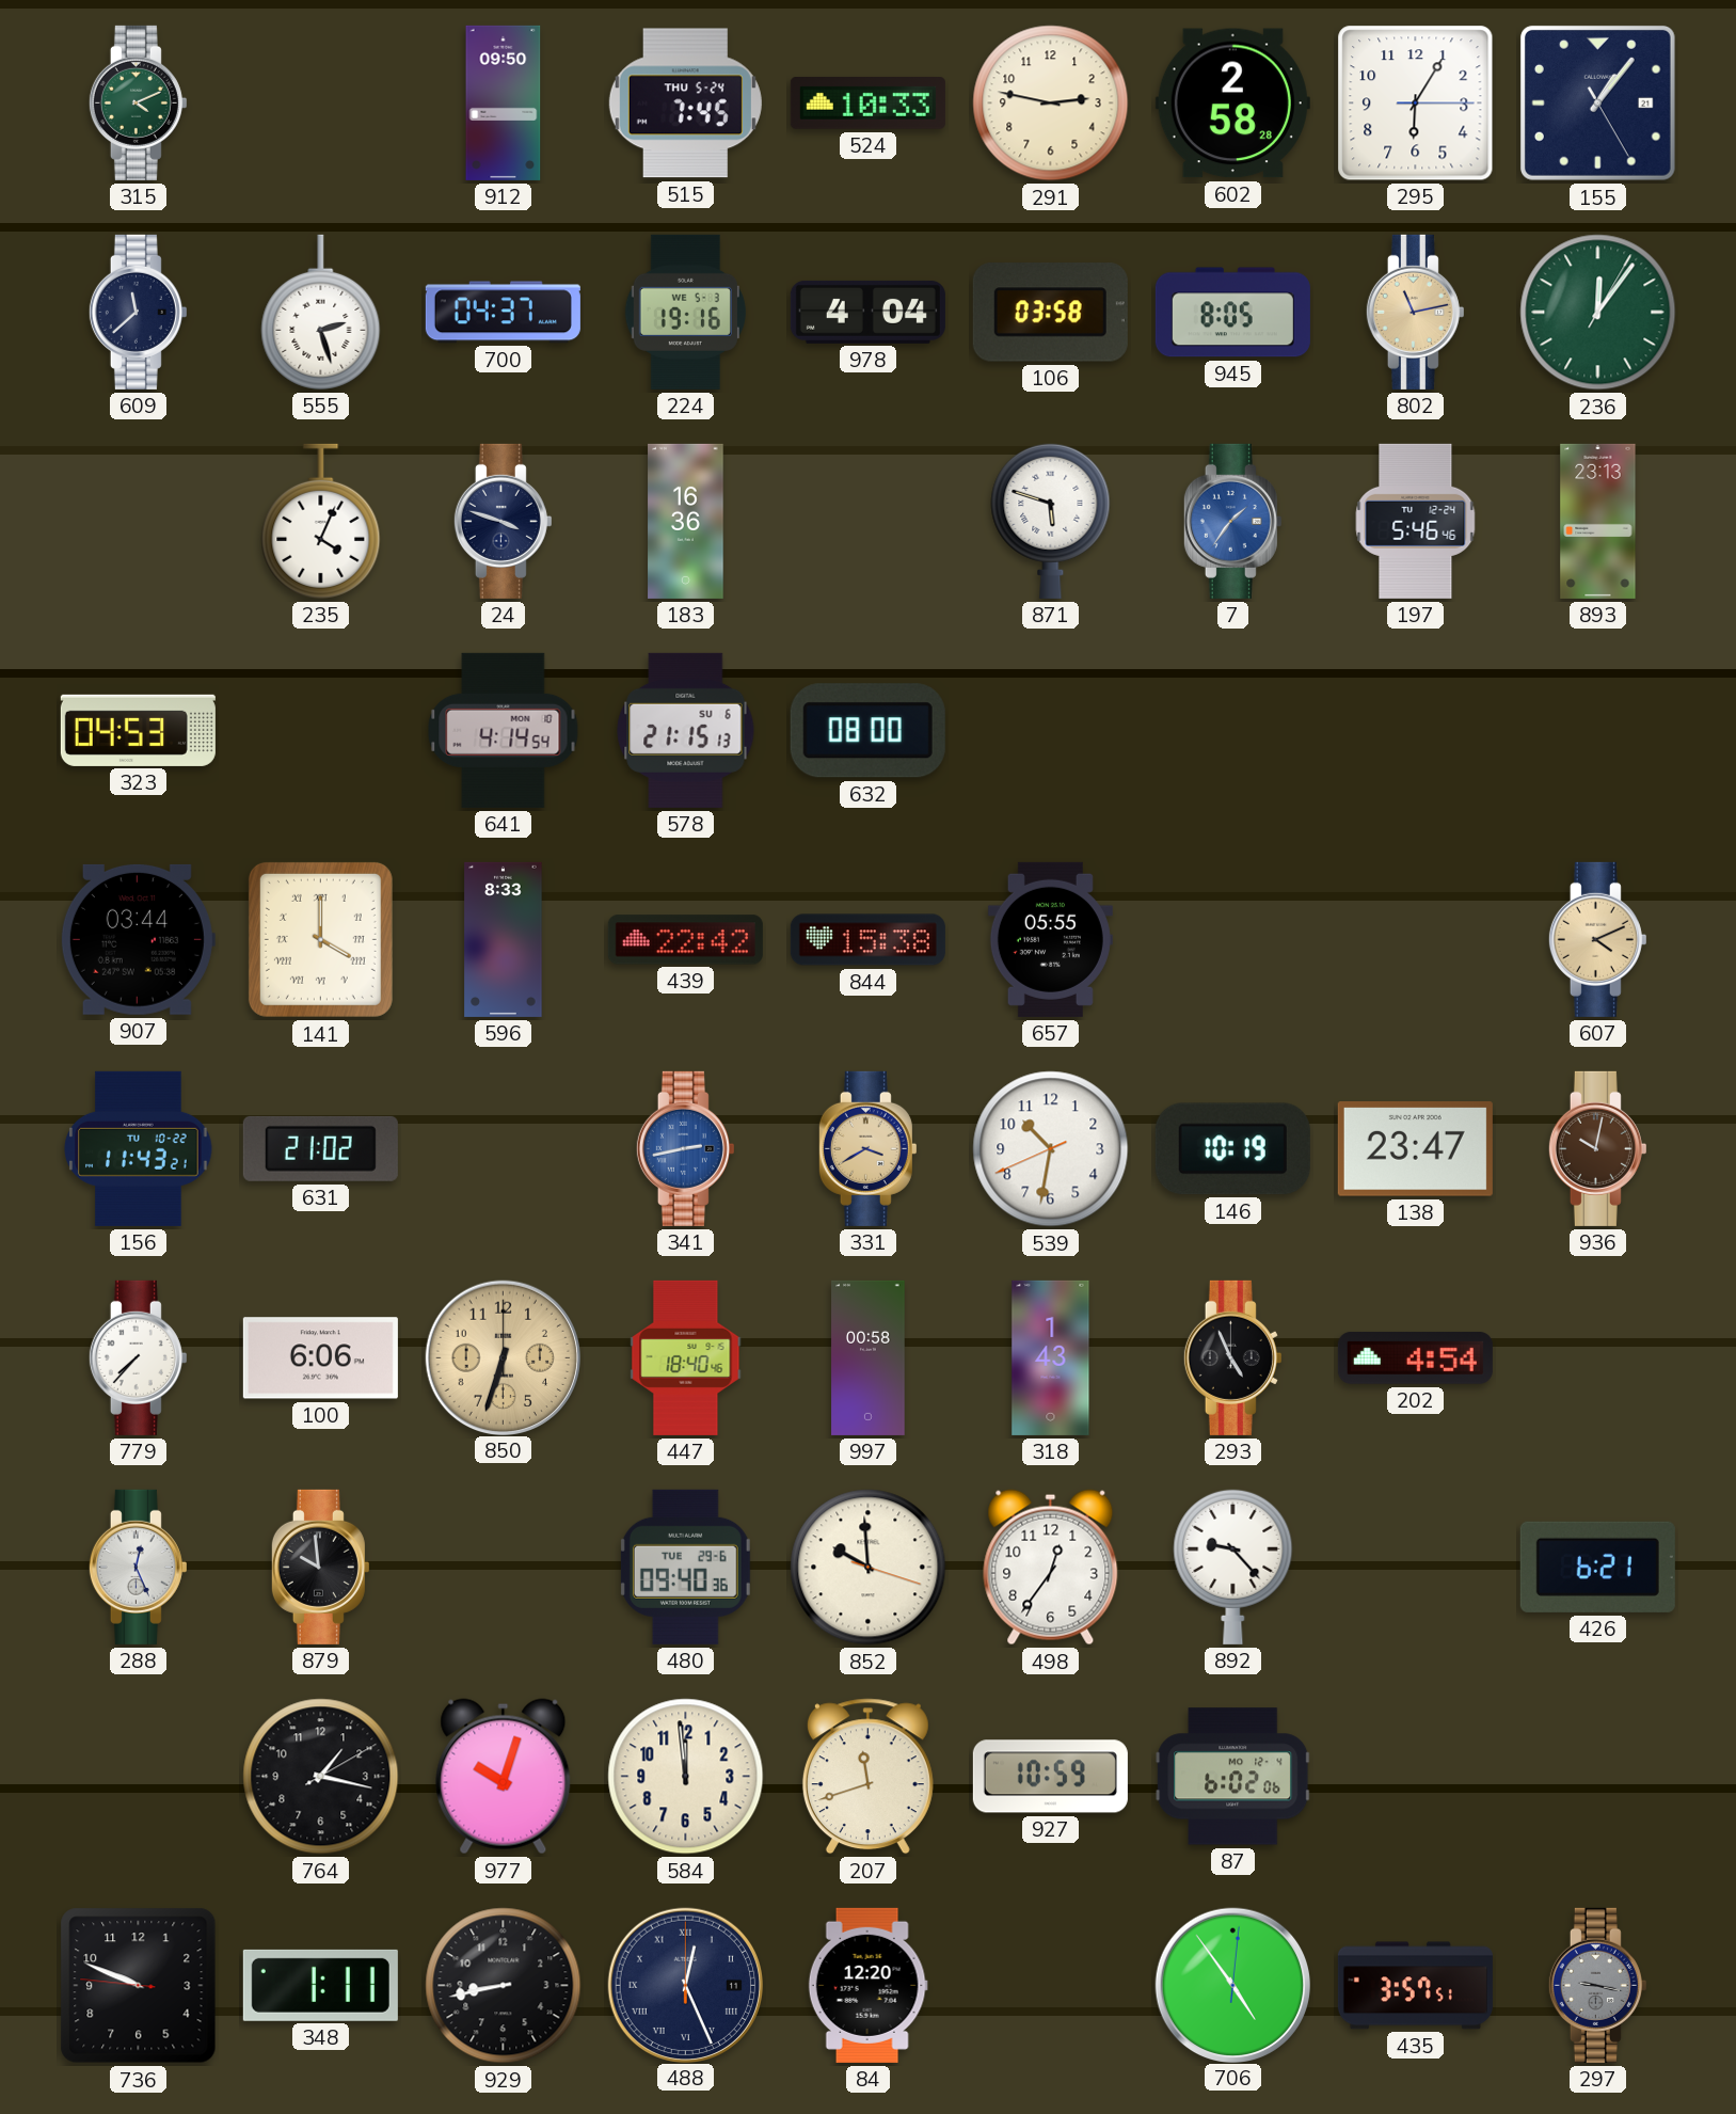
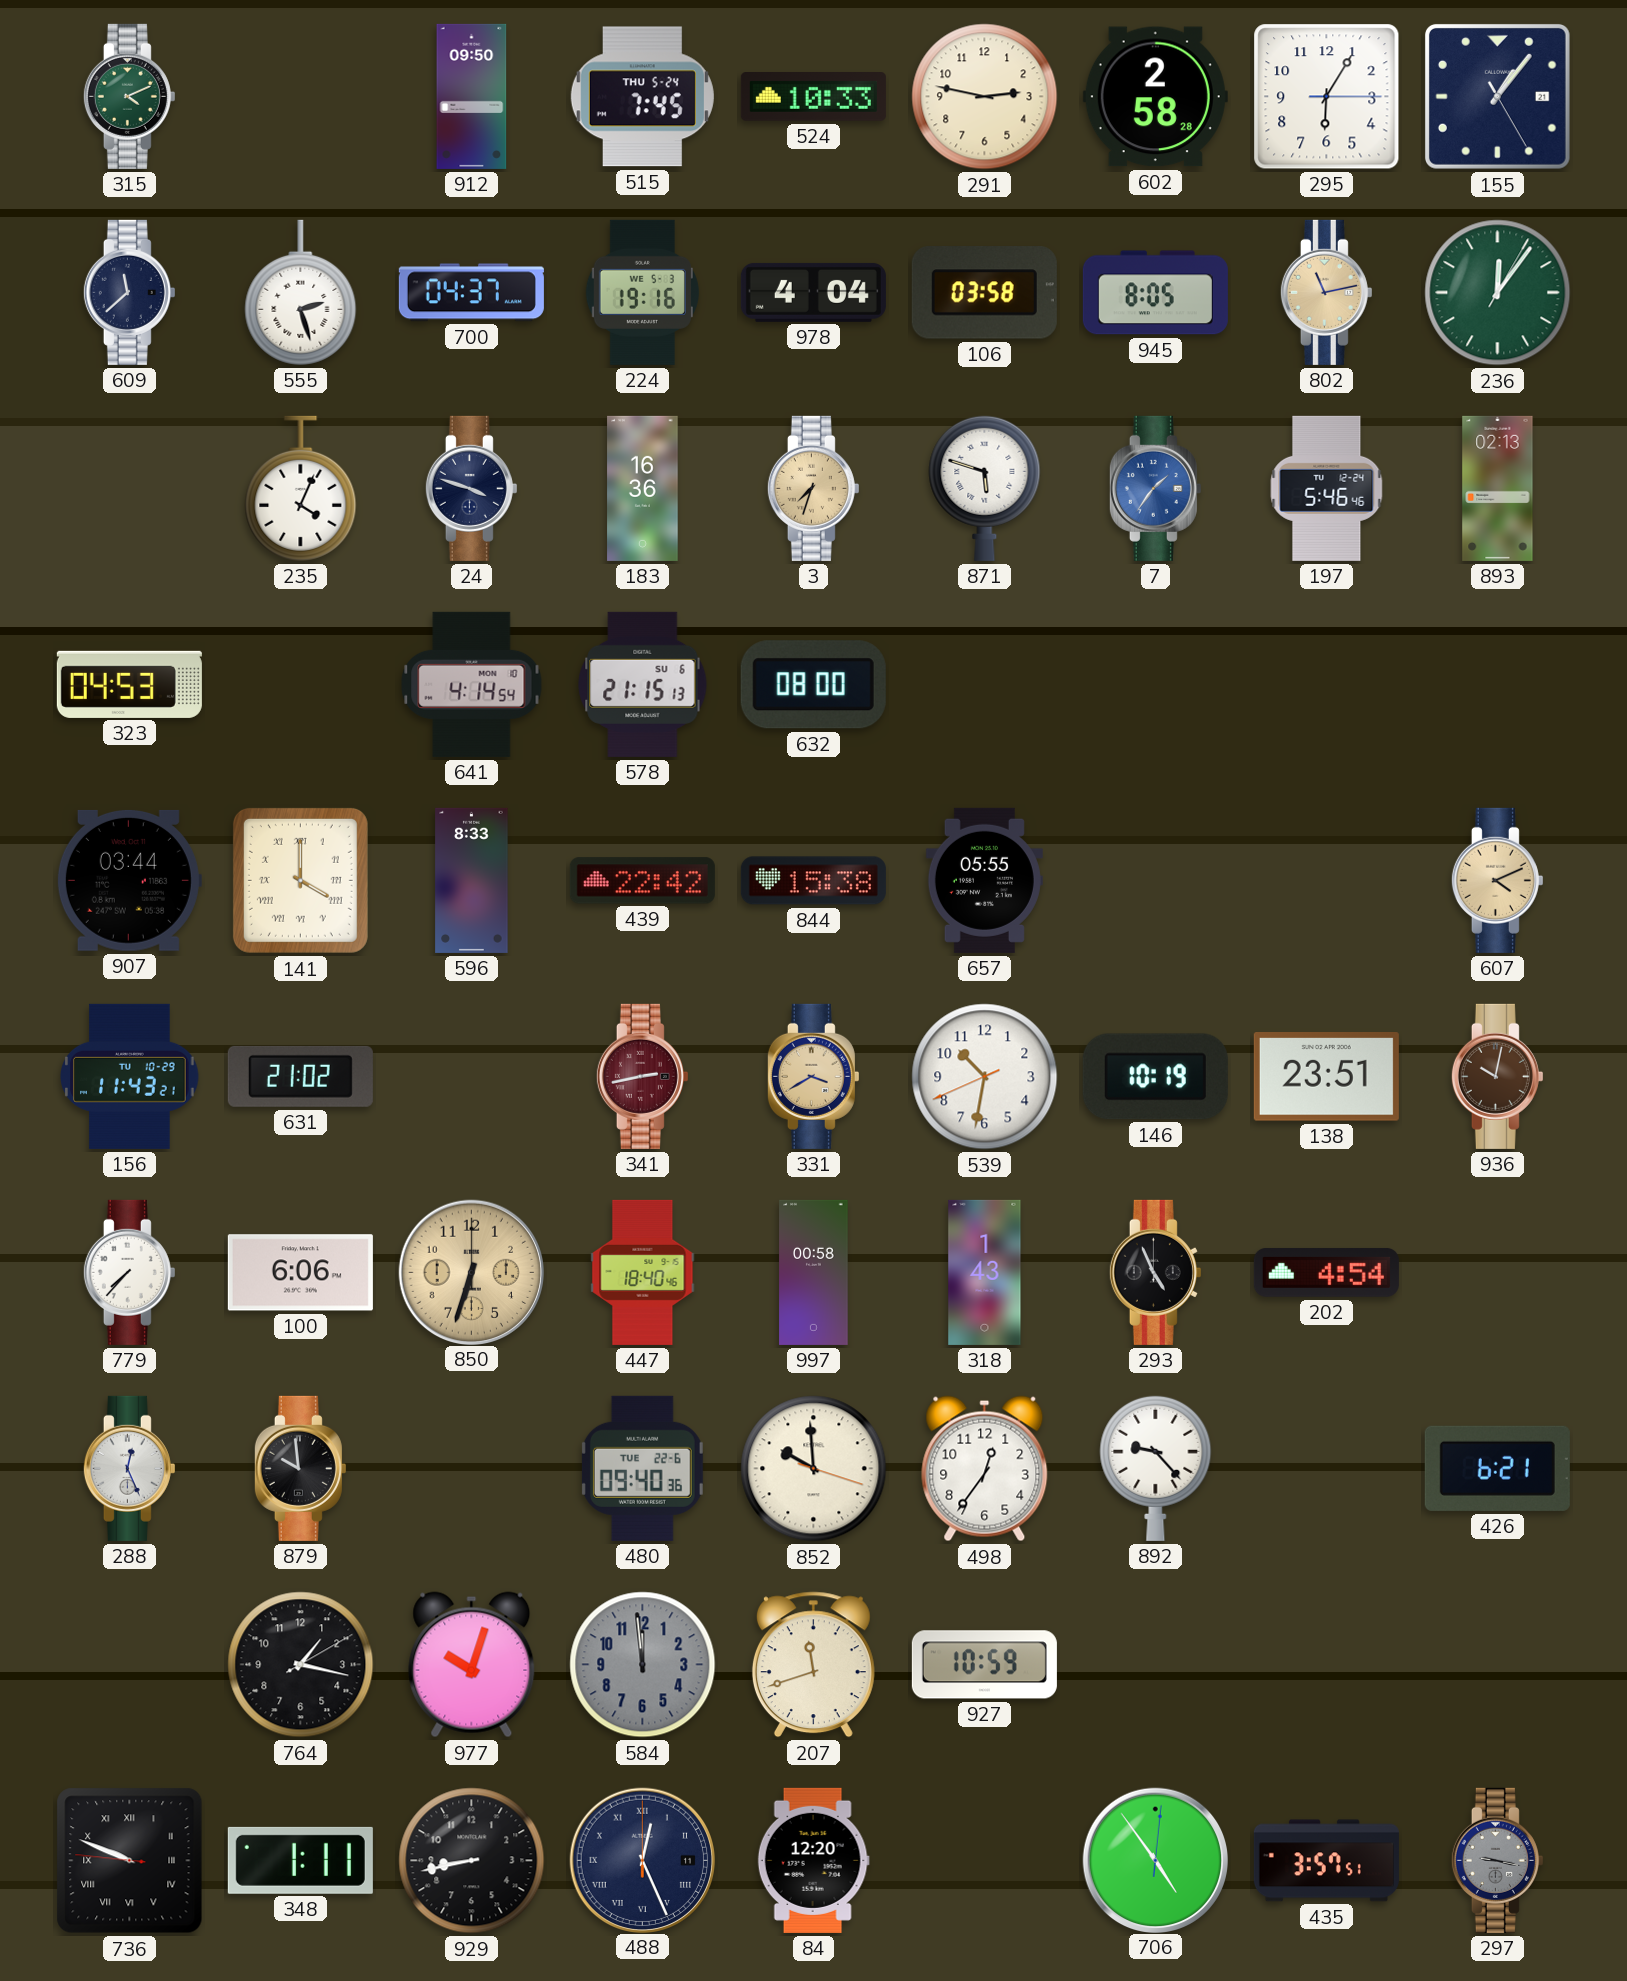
3: none -> 7:33
893: 23:13 -> 02:13
156 date: TU 10-22 -> TU 10-29
341 dial: blue -> burgundy
138: 23:47 -> 23:51
480 date: TUE 29-6 -> TUE 22-6
584 dial: cream -> grey
87: 6:02 -> none
736 numerals: Arabic -> Roman
